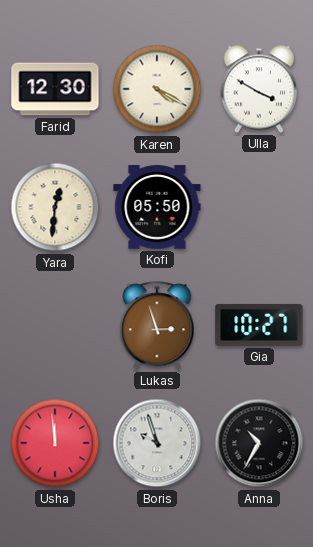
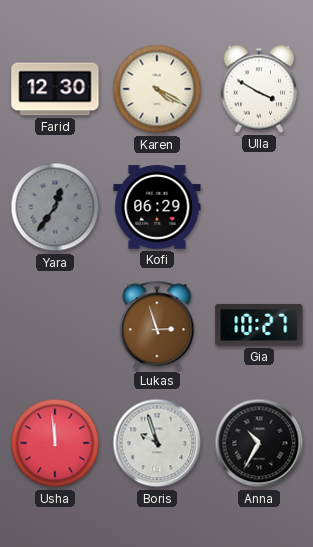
Yara: 12:31 -> 12:36
Yara dial: cream -> grey
Kofi: 05:50 -> 06:29
